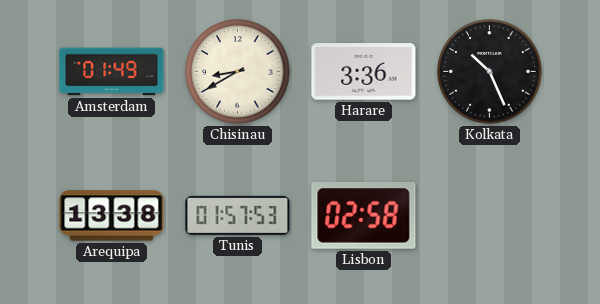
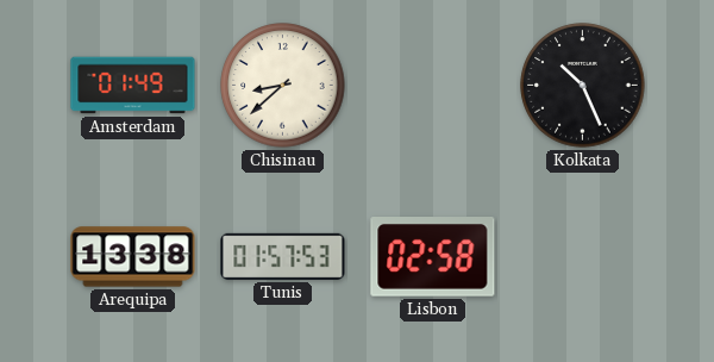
Chisinau: 8:40 -> 8:38
Harare: 3:36 -> none
